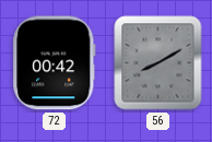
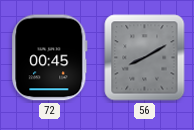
72: 00:42 -> 00:45
